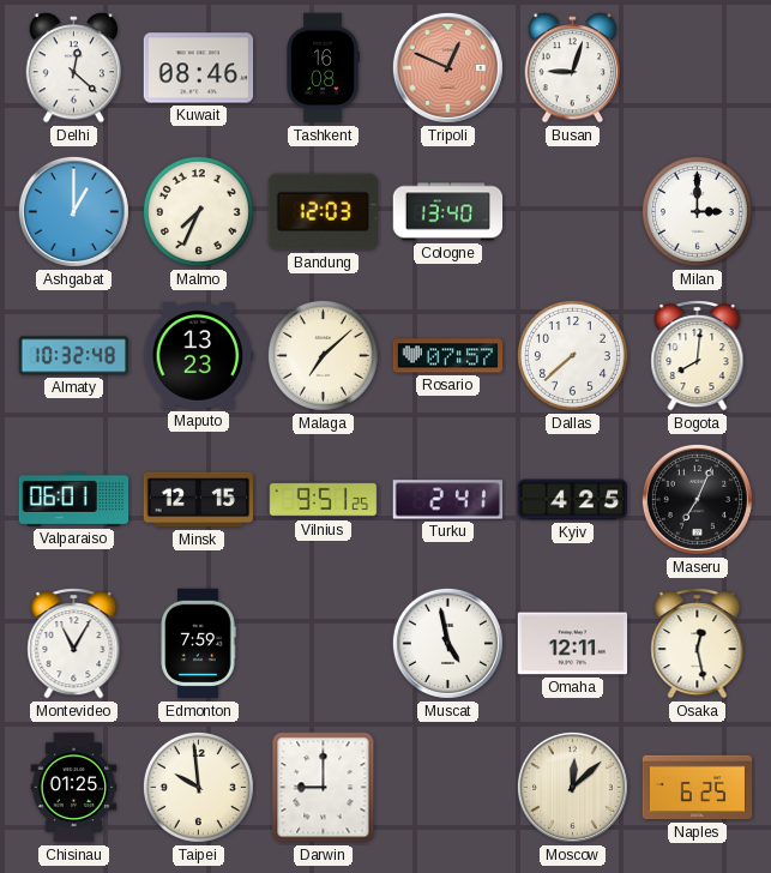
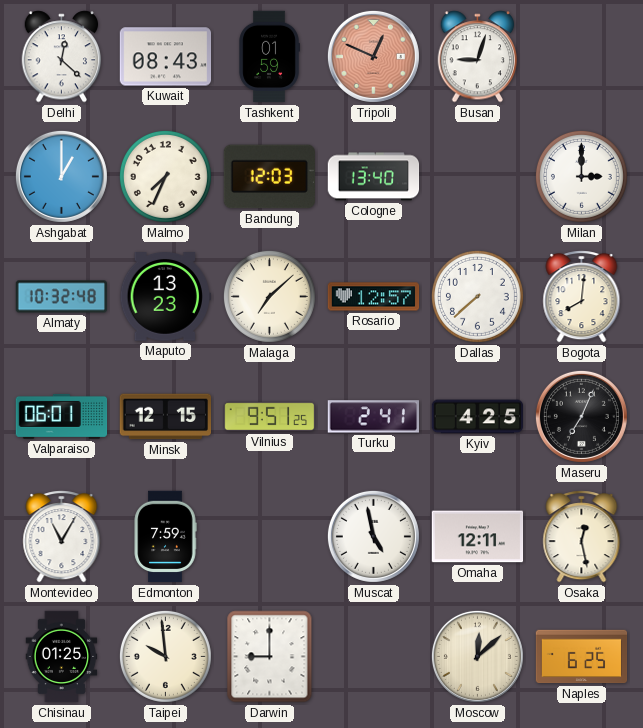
Kuwait: 08:46 -> 08:43
Tashkent: 16:08 -> 01:59
Rosario: 07:57 -> 12:57
